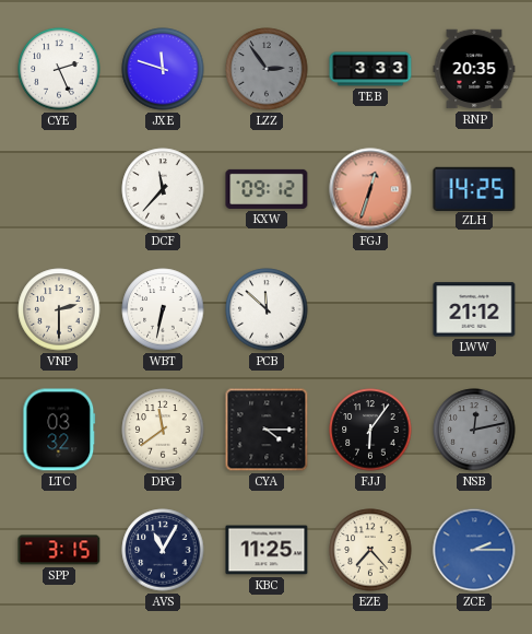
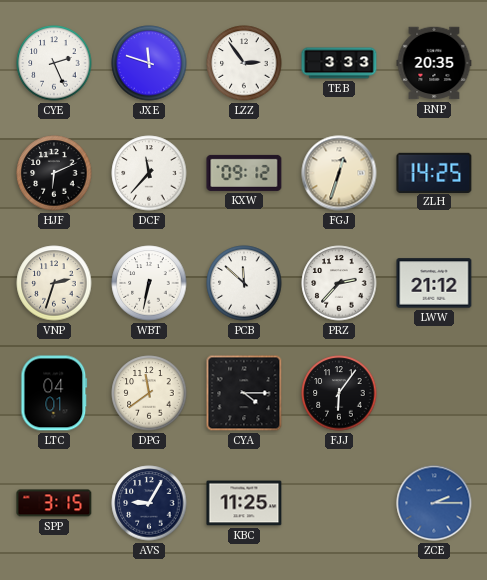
LZZ dial: grey -> white
HJF: none -> 6:11
FGJ dial: salmon -> cream
VNP: 2:30 -> 2:33
PRZ: none -> 2:37
LTC: 03:32 -> 04:01
NSB: 12:13 -> none
AVS: 11:05 -> 9:05
EZE: 7:23 -> none
